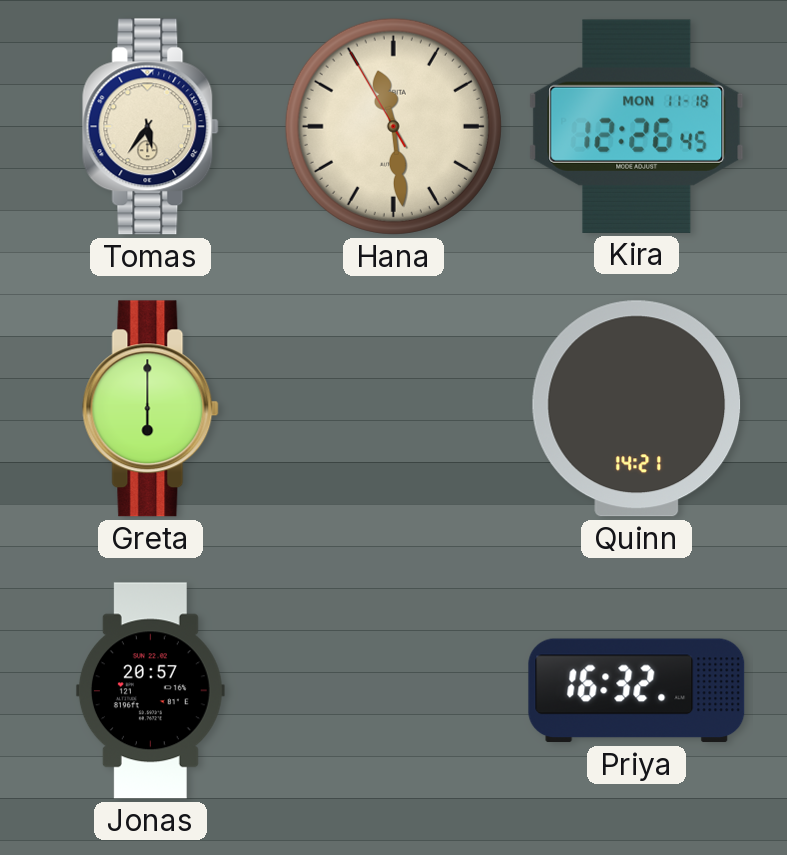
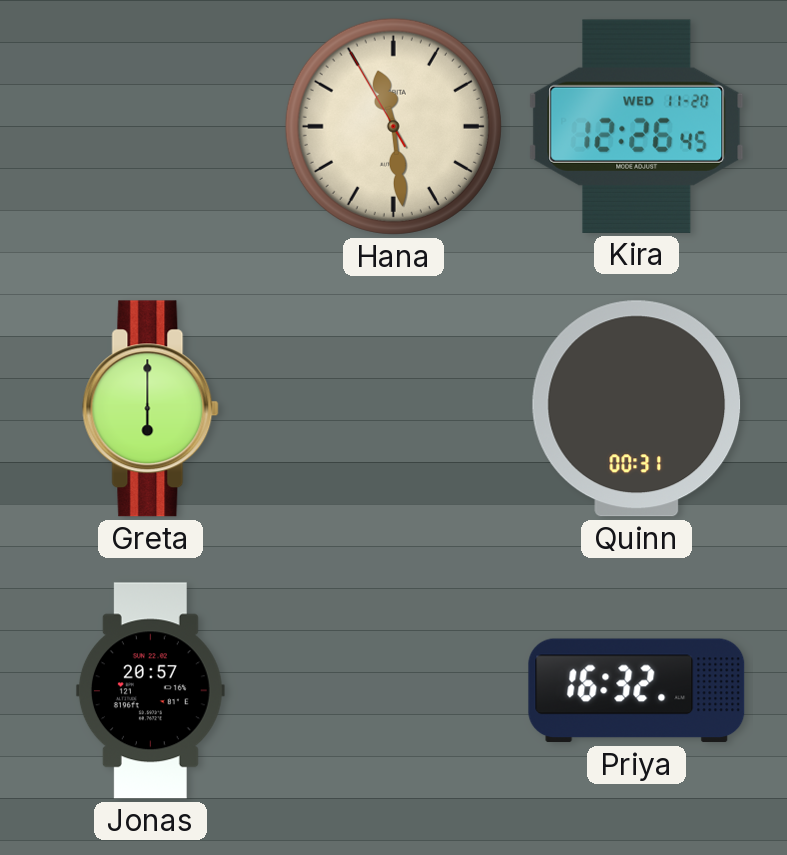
Tomas: 5:36 -> none
Kira date: MON 11-18 -> WED 11-20
Quinn: 14:21 -> 00:31
